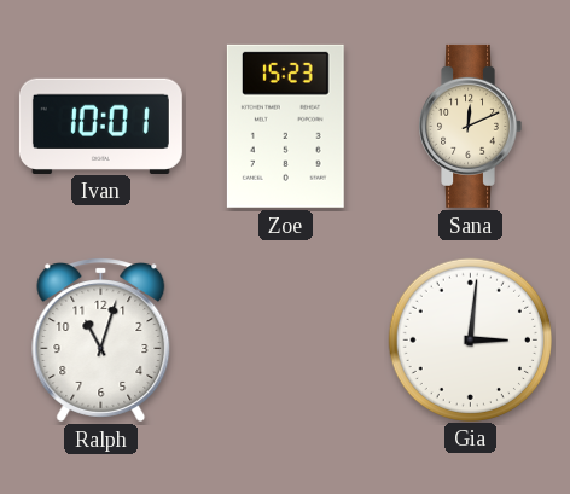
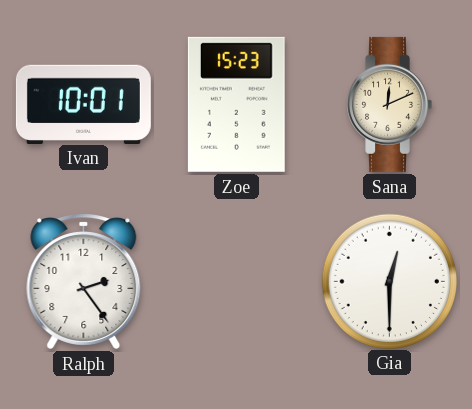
Ralph: 11:03 -> 2:24
Gia: 3:01 -> 12:30
